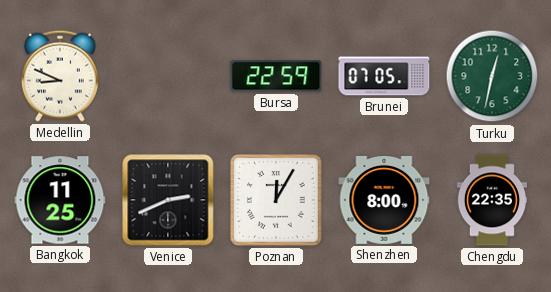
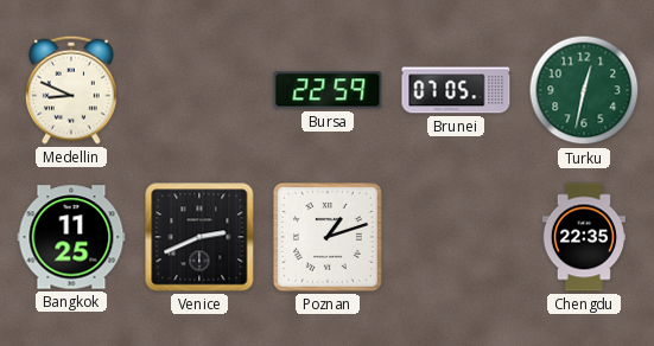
Poznan: 12:05 -> 1:12
Shenzhen: 8:00 -> none
